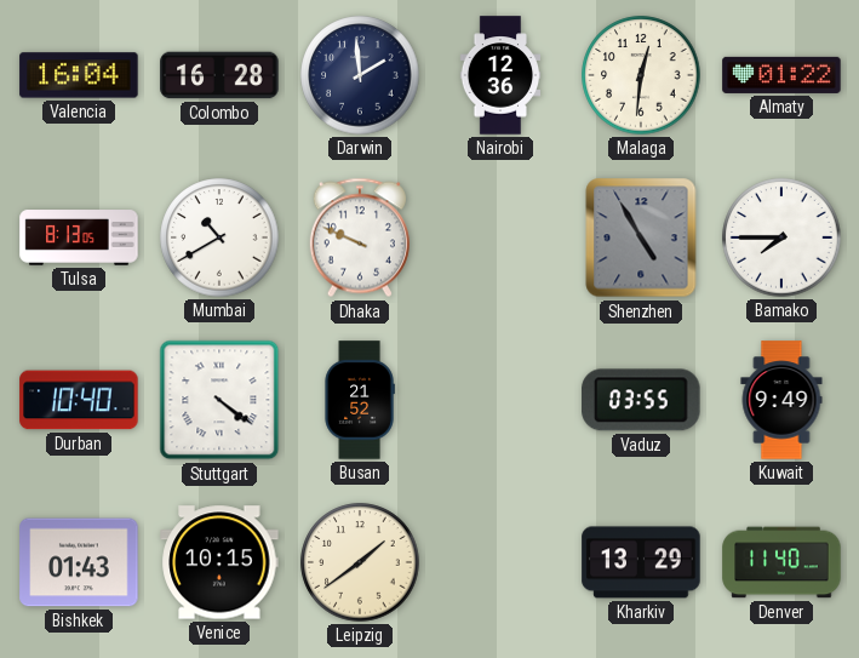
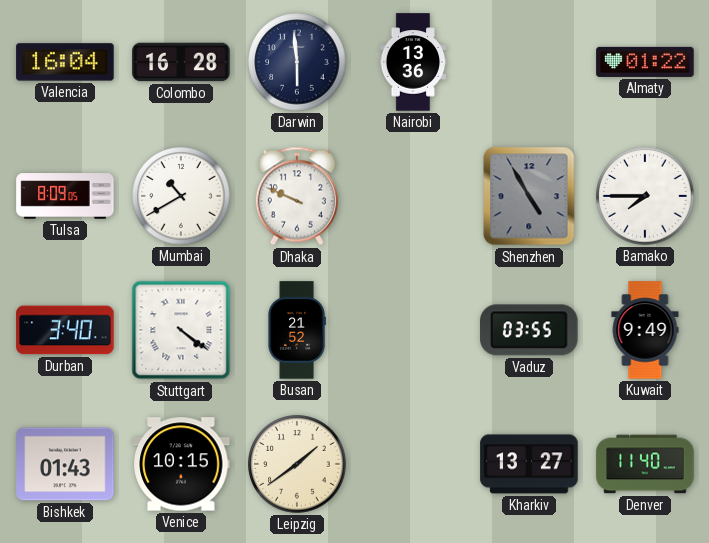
Darwin: 1:59 -> 5:59
Nairobi: 12:36 -> 13:36
Malaga: 12:31 -> none
Tulsa: 8:13 -> 8:09
Durban: 10:40 -> 3:40
Kharkiv: 13:29 -> 13:27
